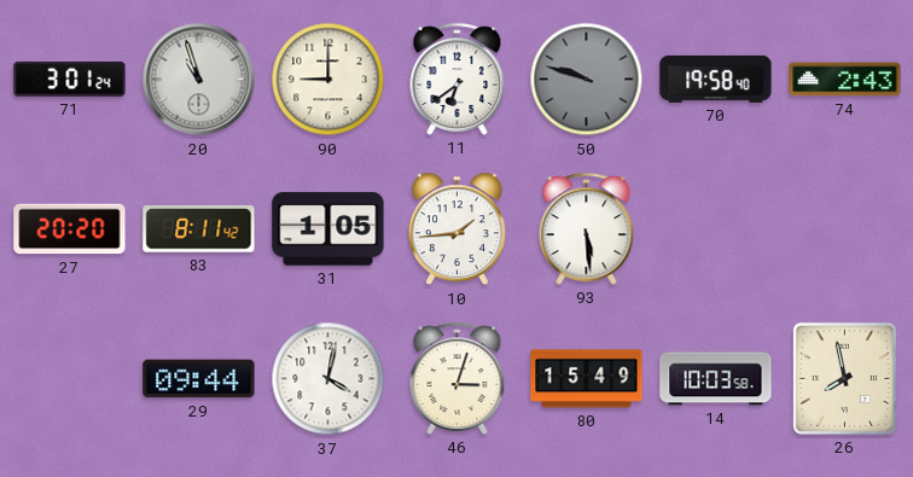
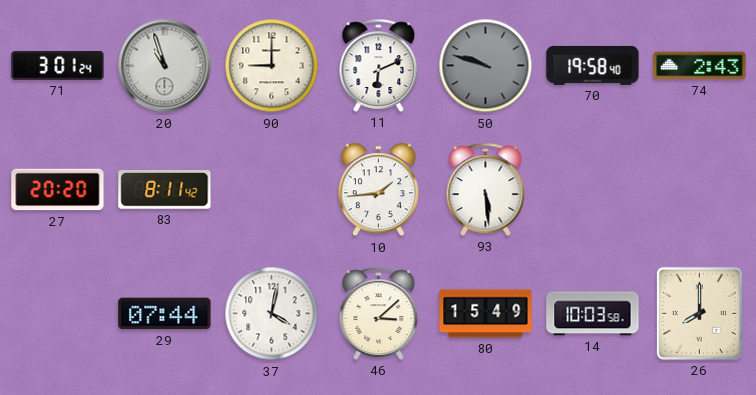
11: 6:39 -> 6:11
31: 1:05 -> none
29: 09:44 -> 07:44
46: 3:03 -> 3:08
26: 7:58 -> 8:00
